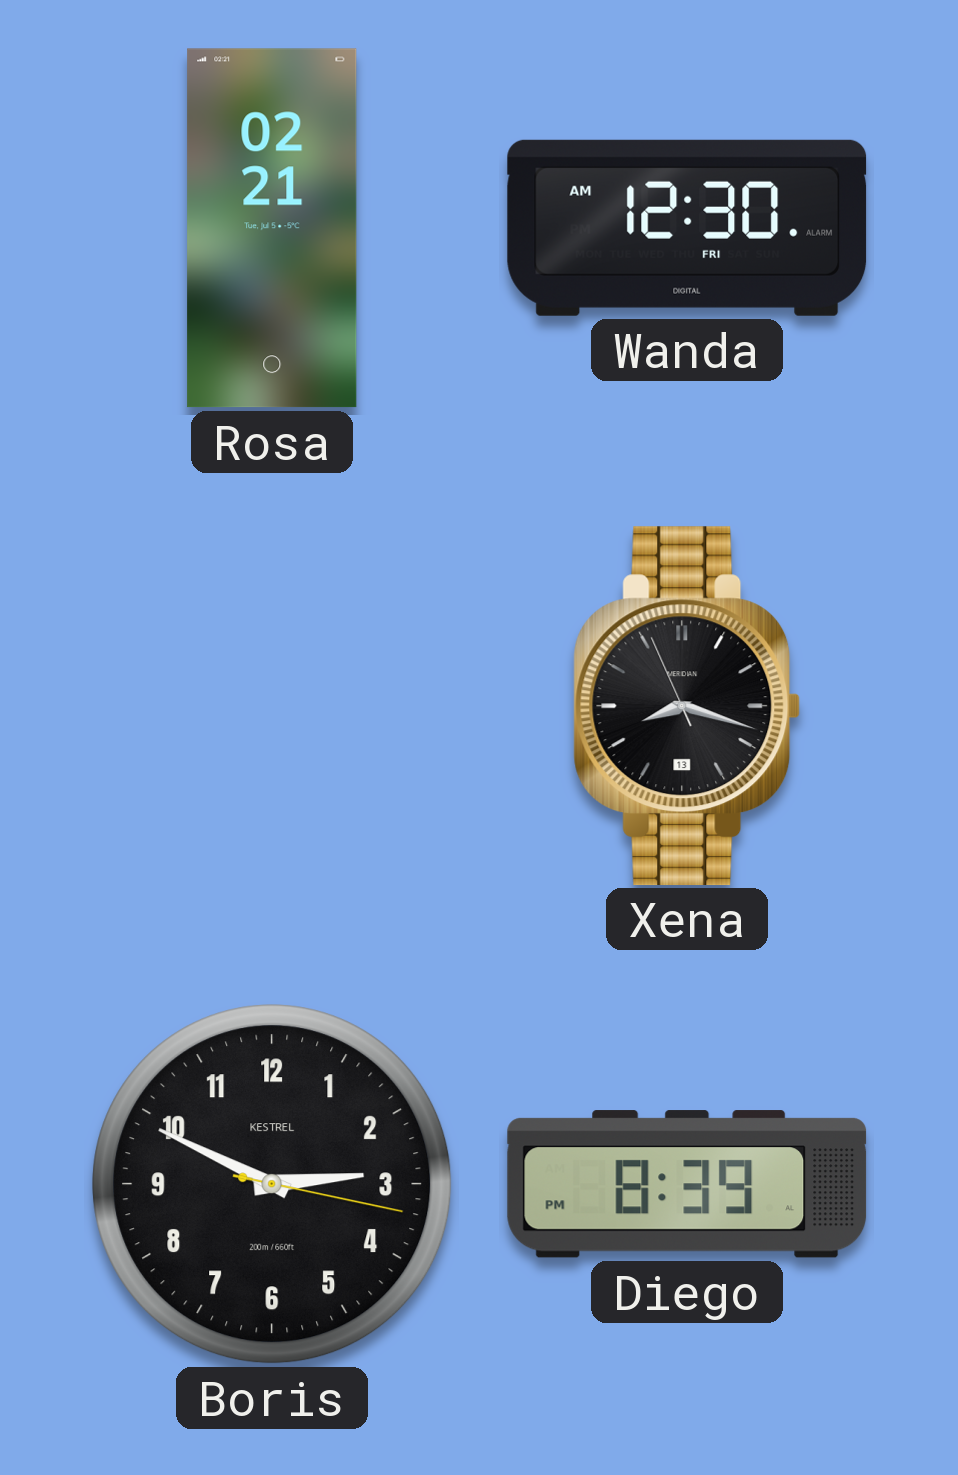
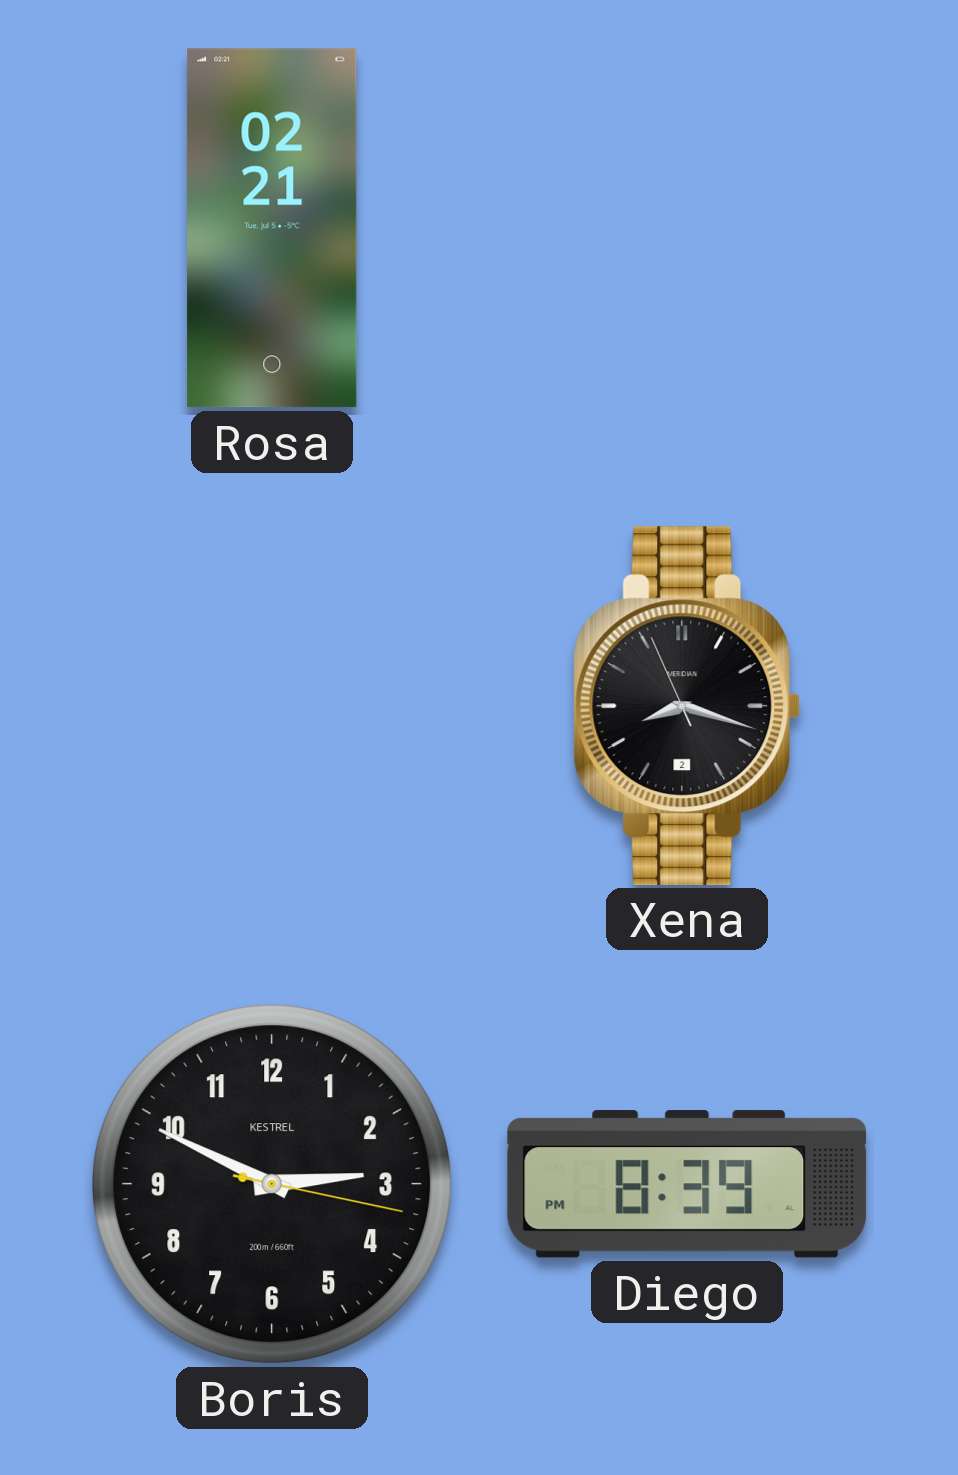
Wanda: 12:30 -> none
Xena date: 13 -> 2
